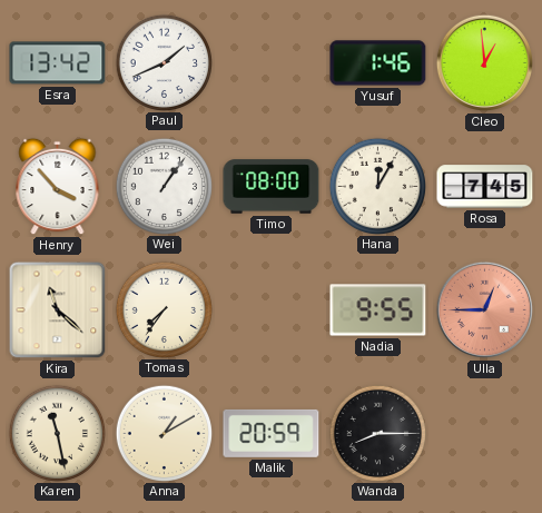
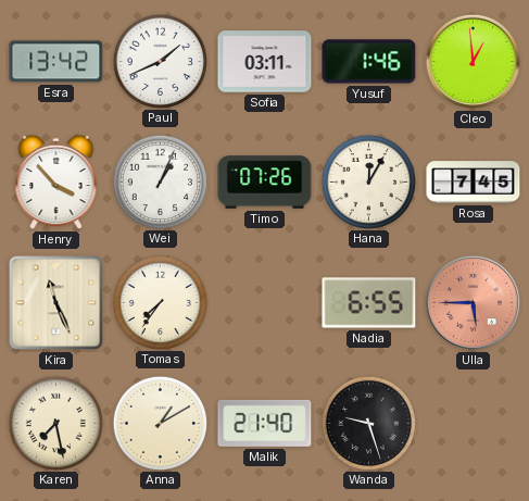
Sofia: none -> 03:11
Wei: 1:06 -> 1:04
Timo: 08:00 -> 07:26
Kira: 11:22 -> 11:26
Nadia: 9:55 -> 6:55
Ulla: 12:45 -> 5:45
Karen: 11:28 -> 7:28
Malik: 20:59 -> 21:40
Wanda: 8:15 -> 9:27
